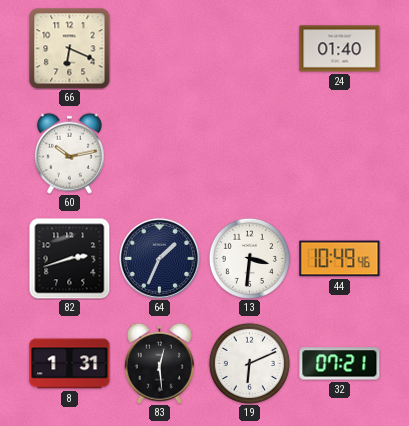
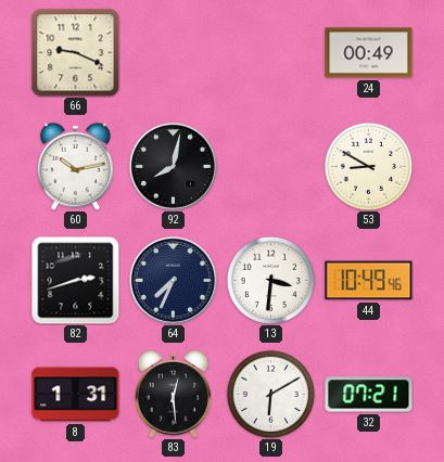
66: 6:19 -> 9:19
24: 01:40 -> 00:49
92: none -> 8:02
53: none -> 8:50
64: 1:34 -> 7:34
19: 6:11 -> 6:10
